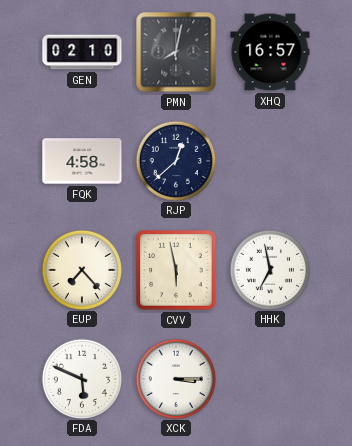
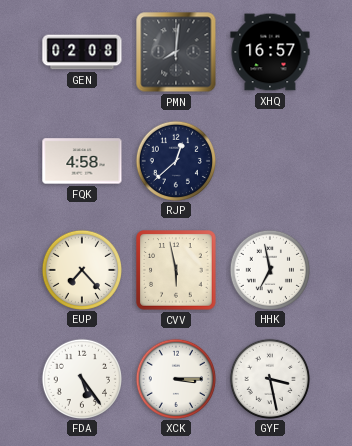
GEN: 02:10 -> 02:08
PMN: 8:02 -> 8:01
FDA: 5:49 -> 5:24
GYF: none -> 3:28
